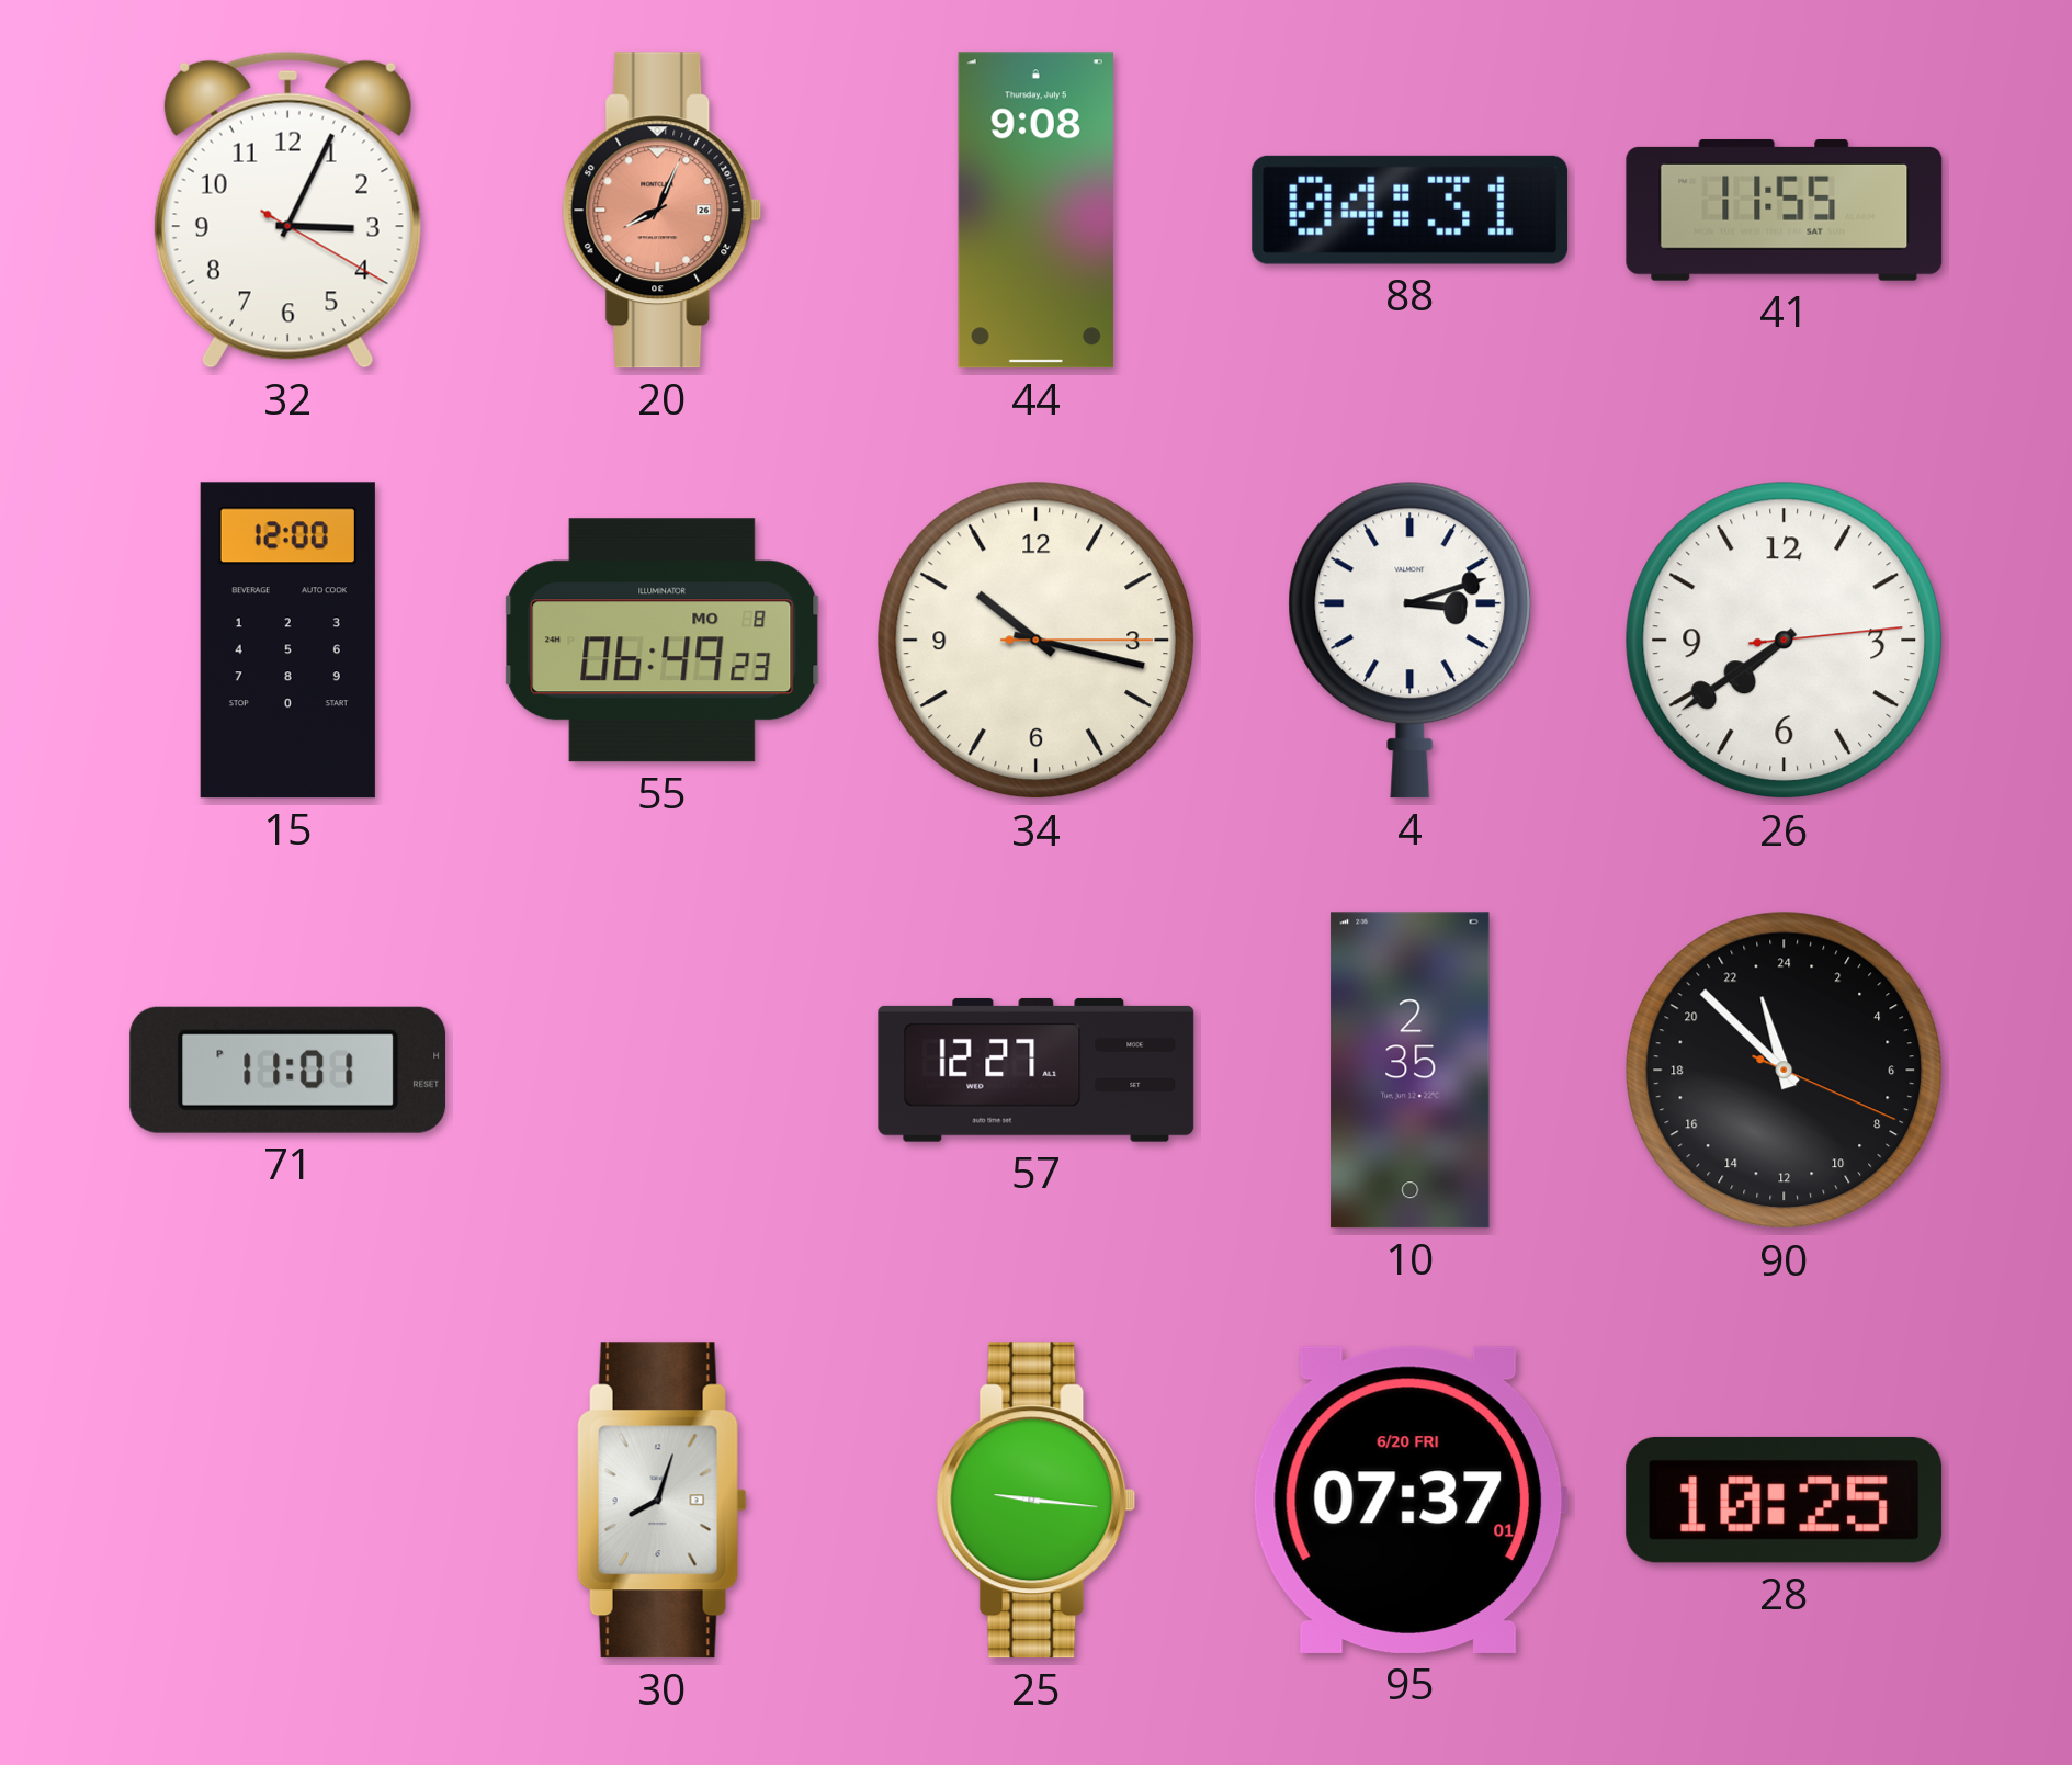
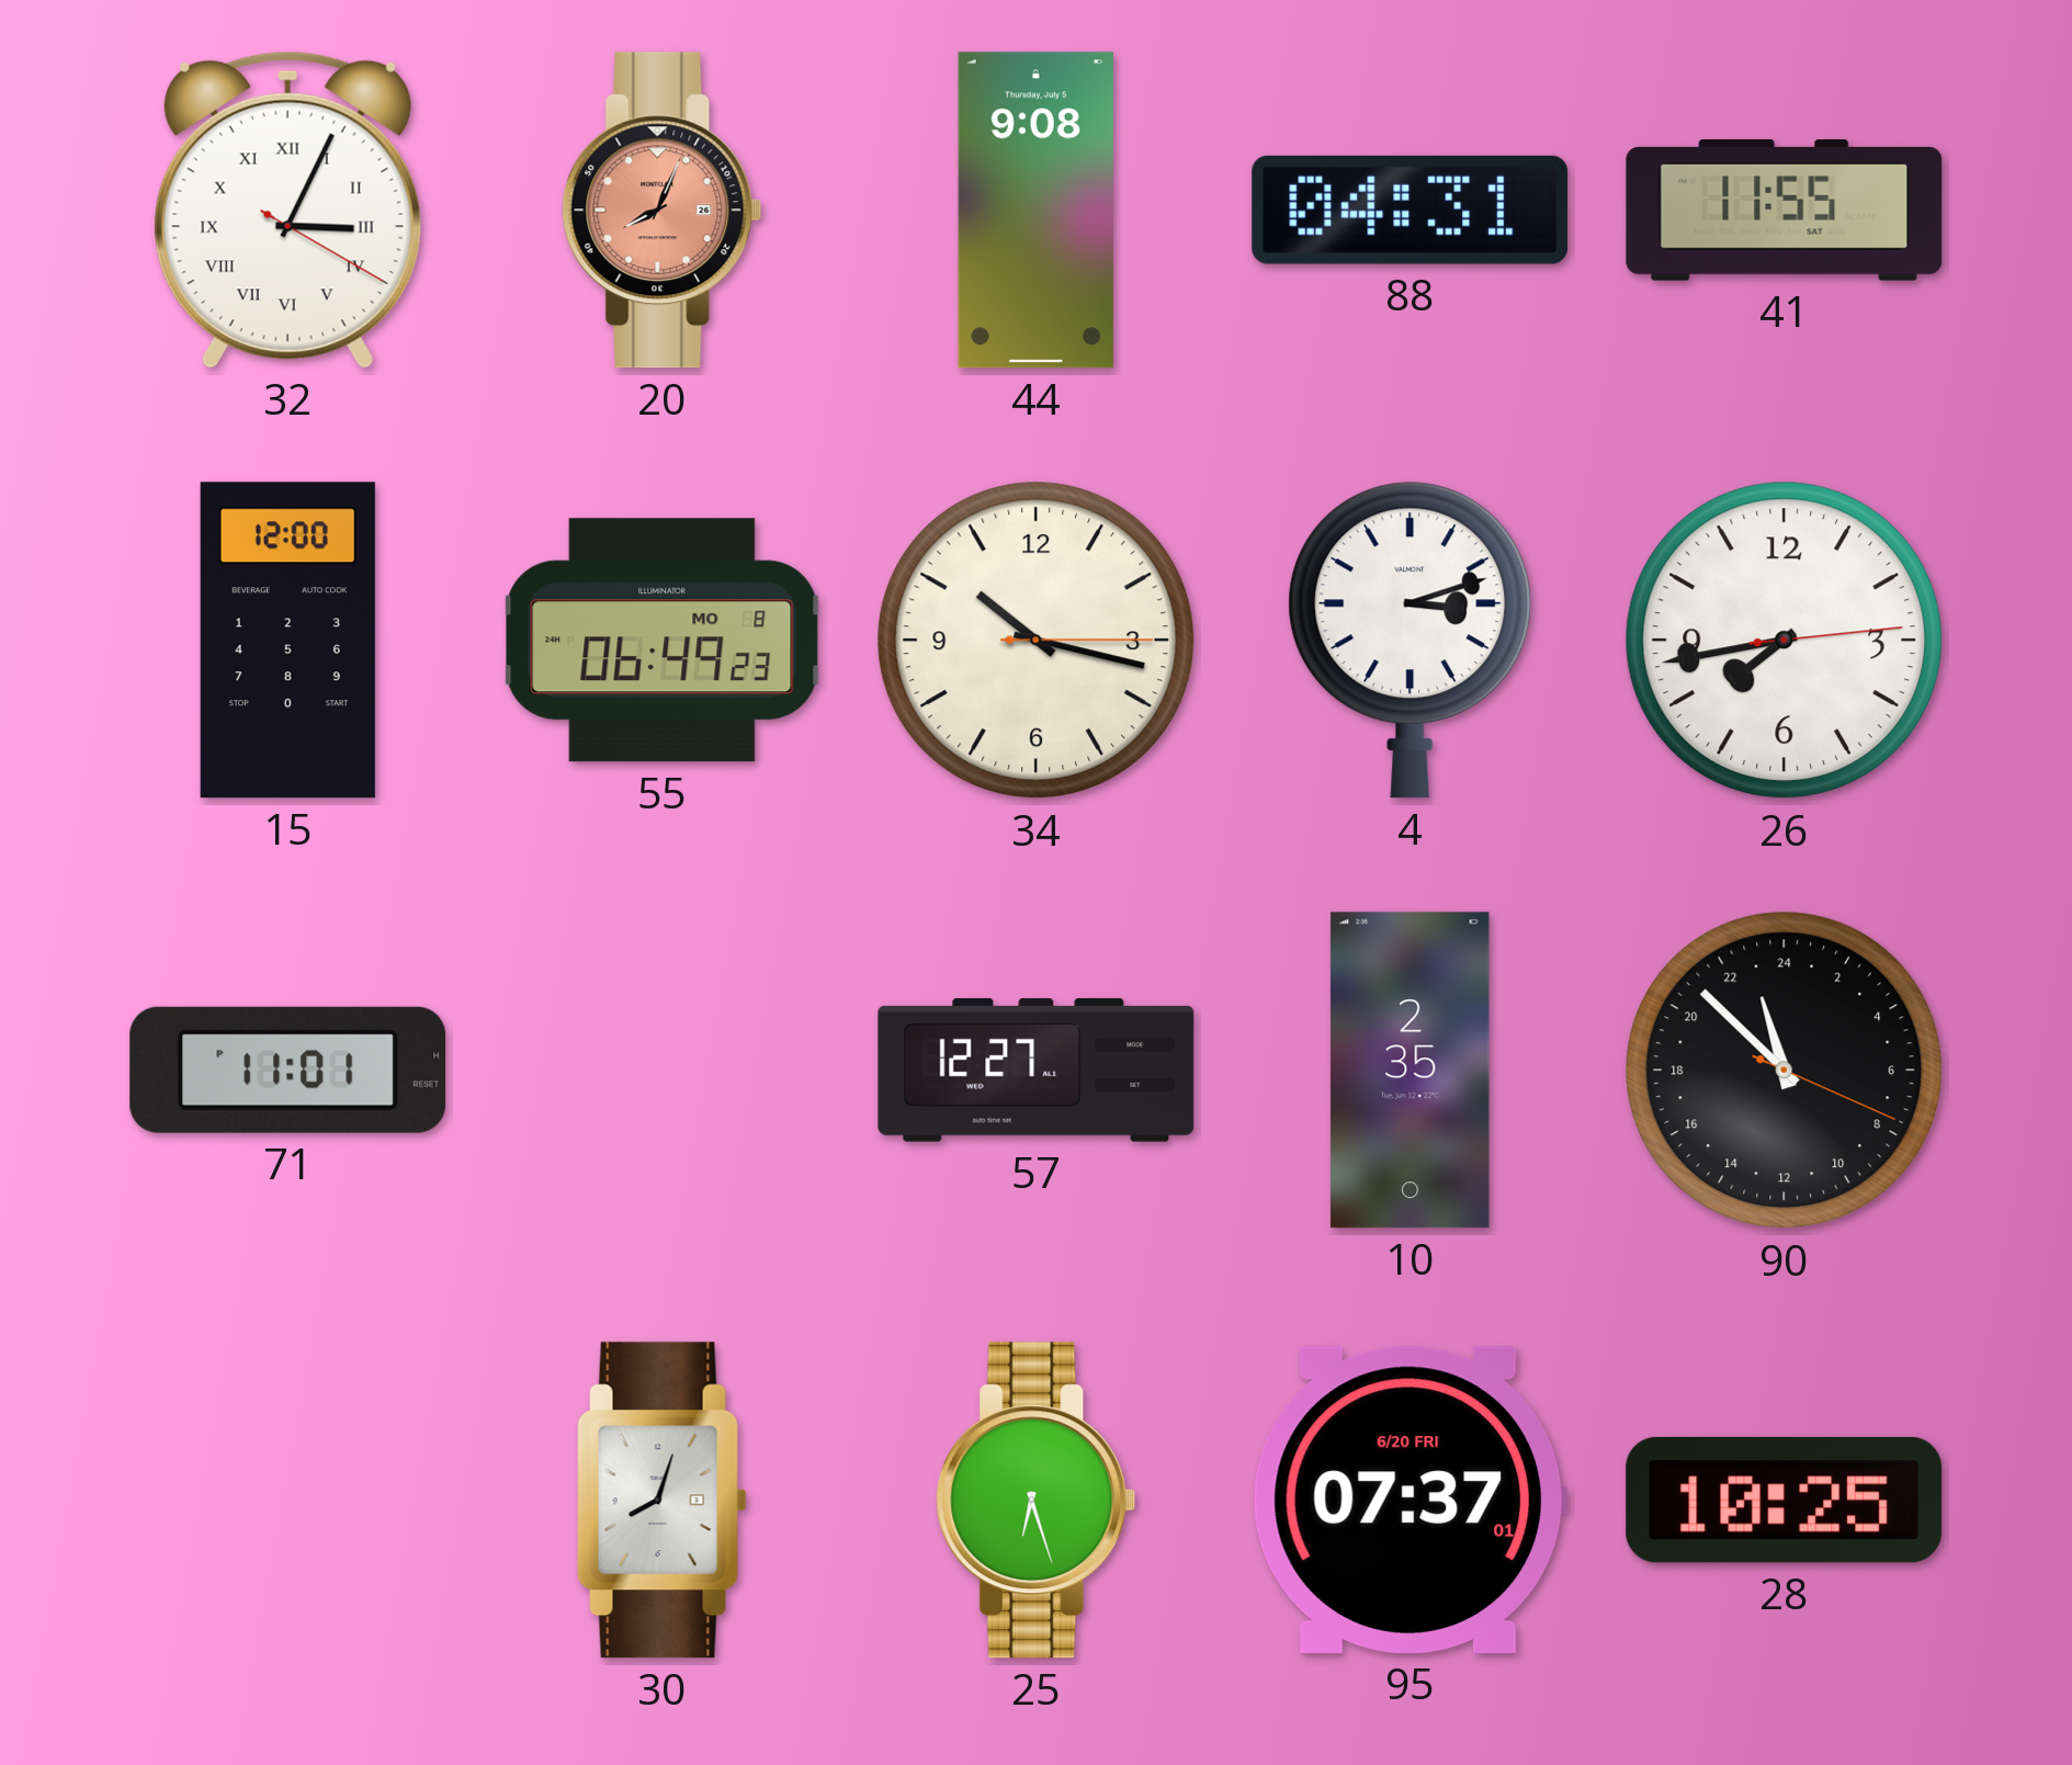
32 numerals: Arabic -> Roman
26: 7:39 -> 7:43
25: 9:16 -> 6:27
